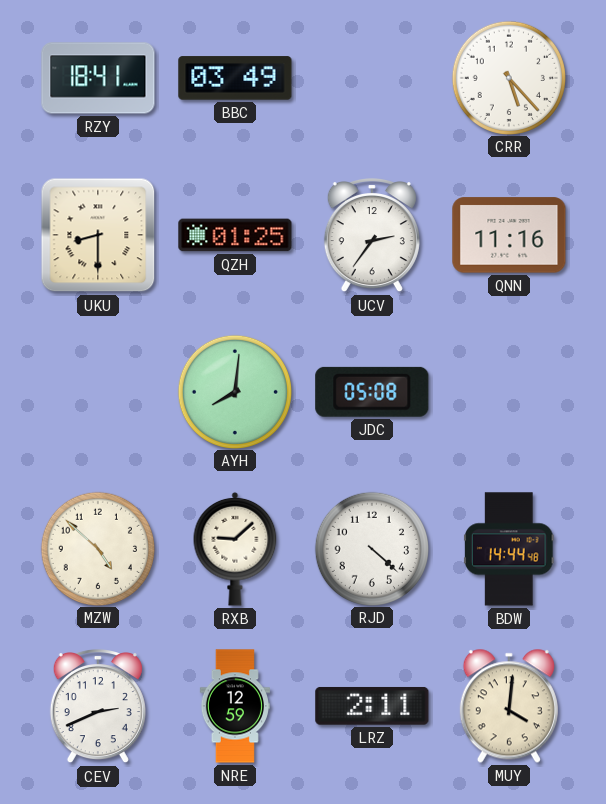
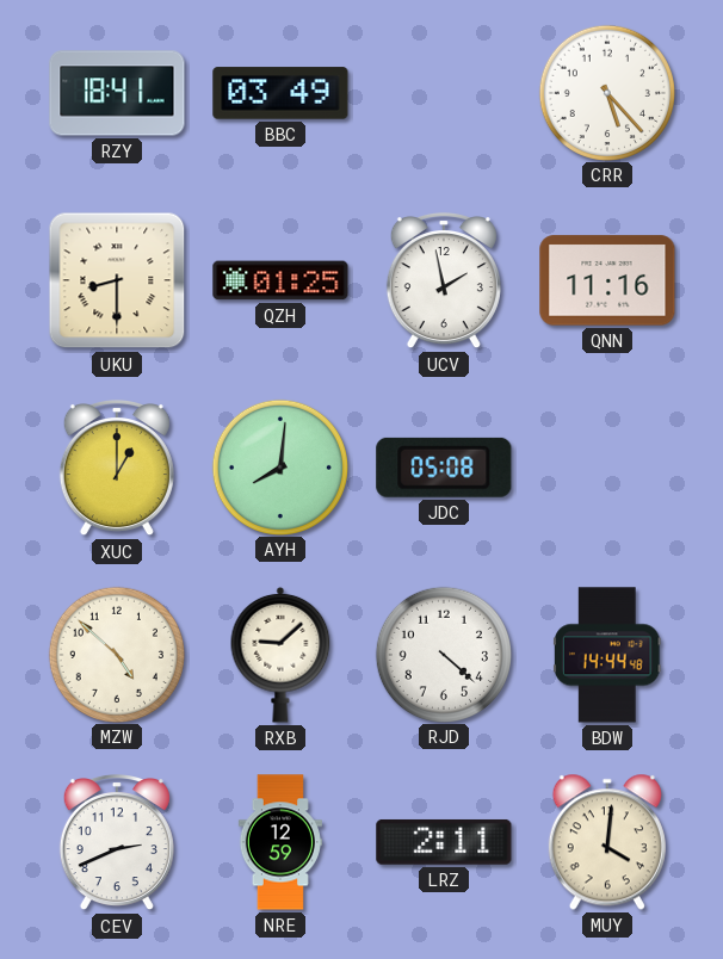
UCV: 2:36 -> 1:58
XUC: none -> 1:00
